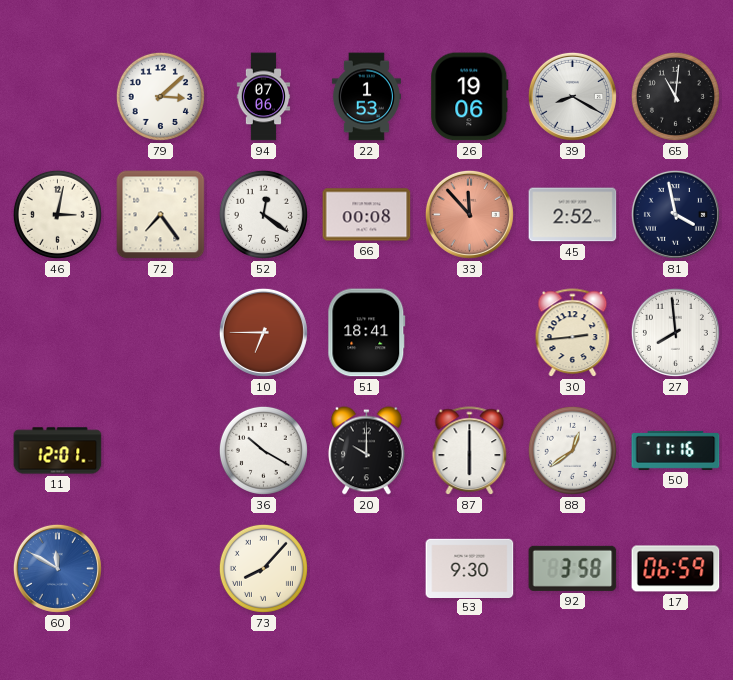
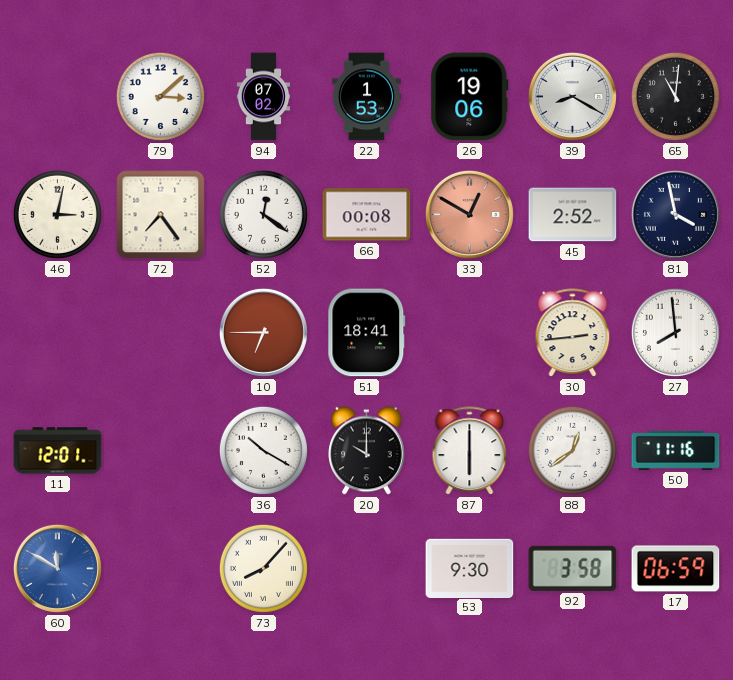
94: 07:06 -> 07:02
33: 11:53 -> 12:50
